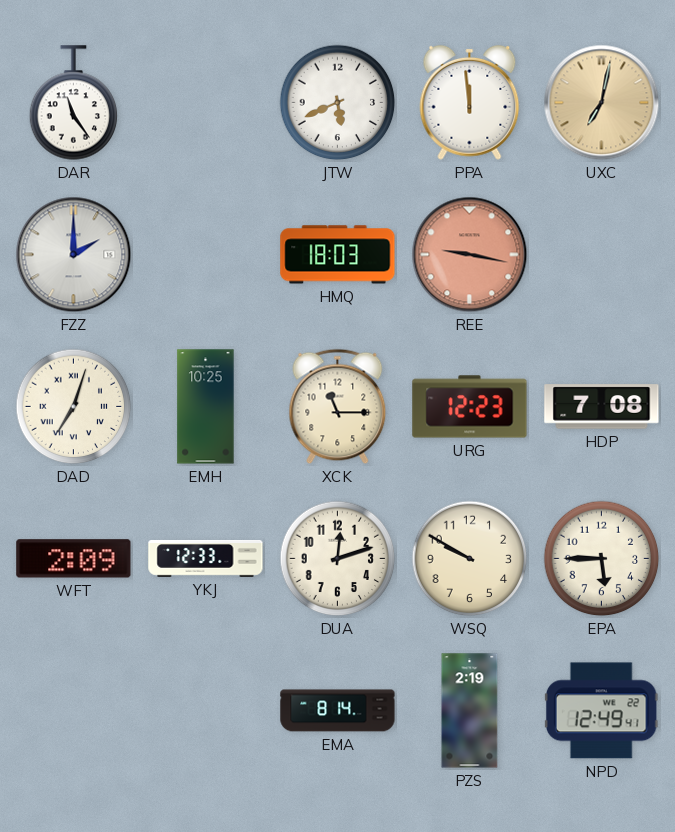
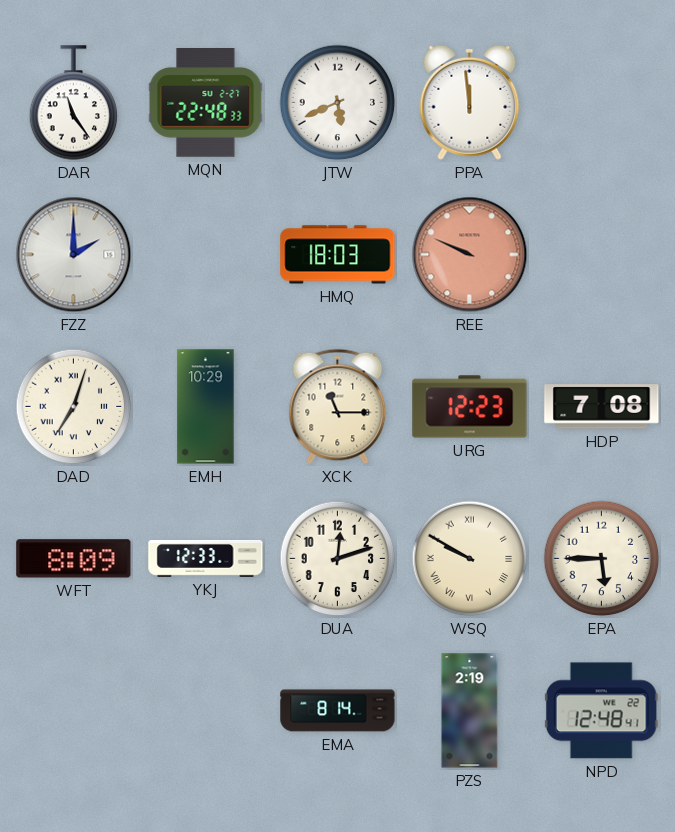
MQN: none -> 22:48
UXC: 7:02 -> none
REE: 9:17 -> 9:49
EMH: 10:25 -> 10:29
WFT: 2:09 -> 8:09
WSQ numerals: Arabic -> Roman
NPD: 12:49 -> 12:48
